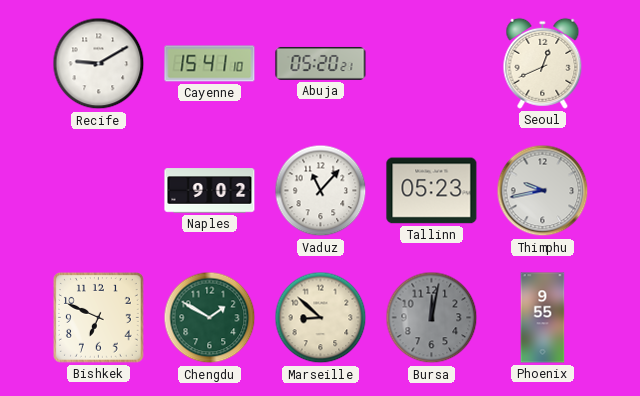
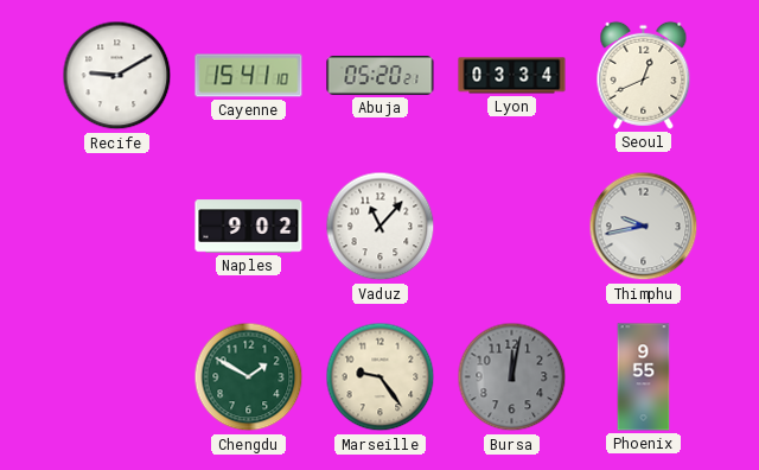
Lyon: none -> 03:34
Tallinn: 05:23 -> none
Bishkek: 6:49 -> none
Marseille: 8:52 -> 9:24
